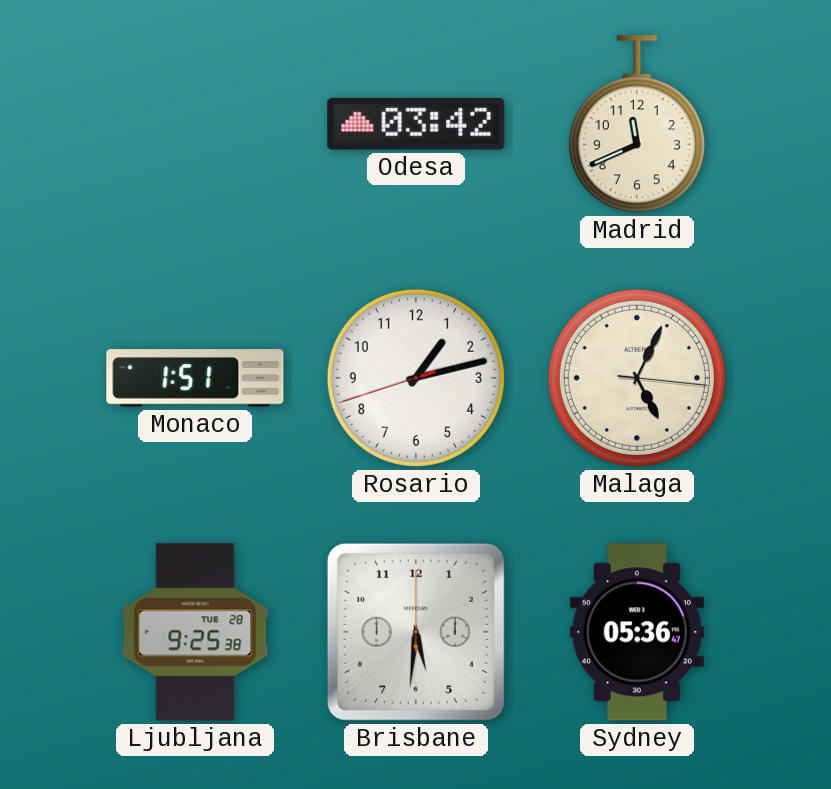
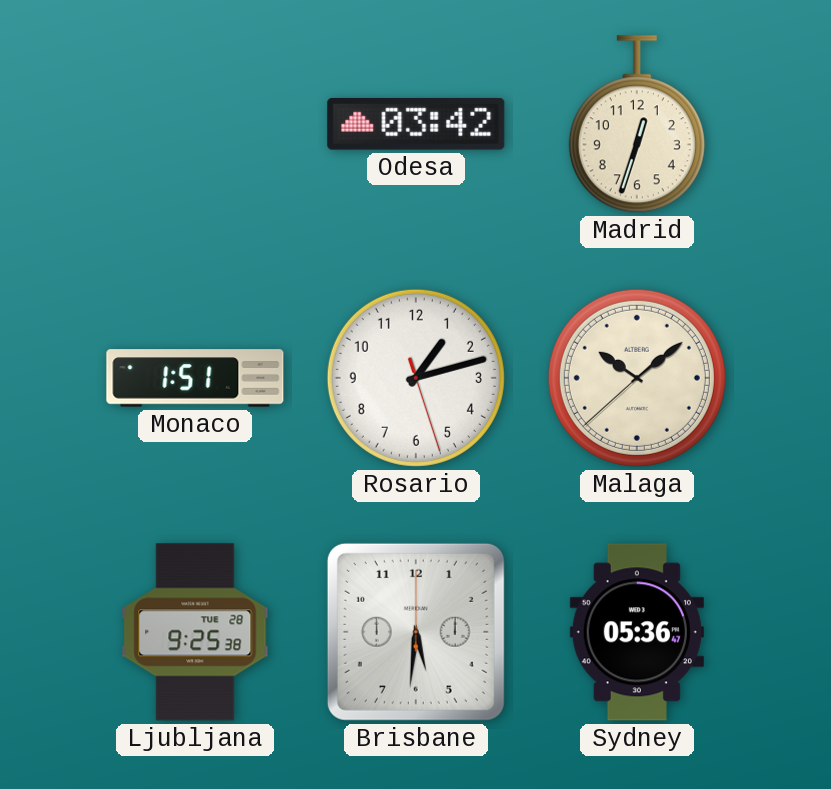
Madrid: 11:41 -> 12:33
Rosario: 1:12:42 -> 1:12:27
Malaga: 5:04 -> 10:08
